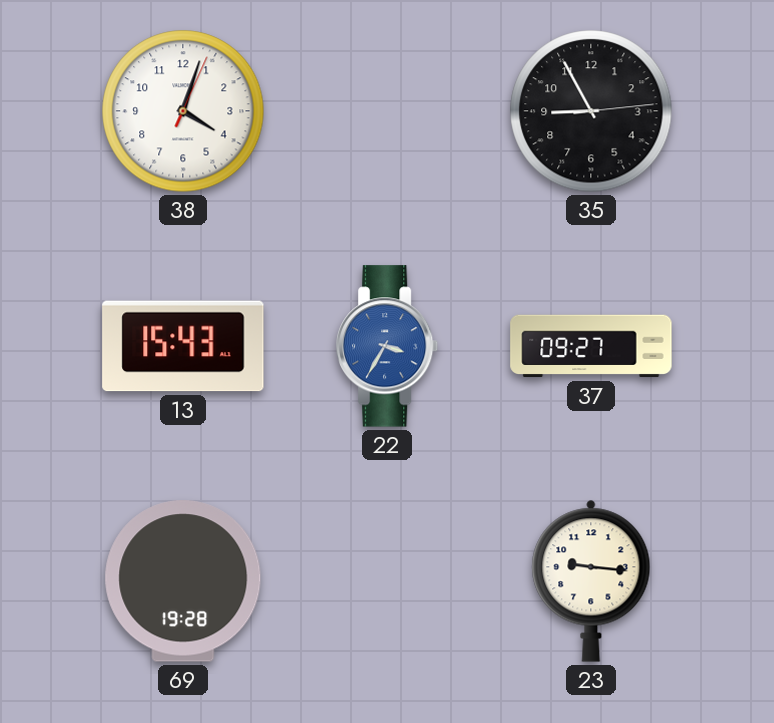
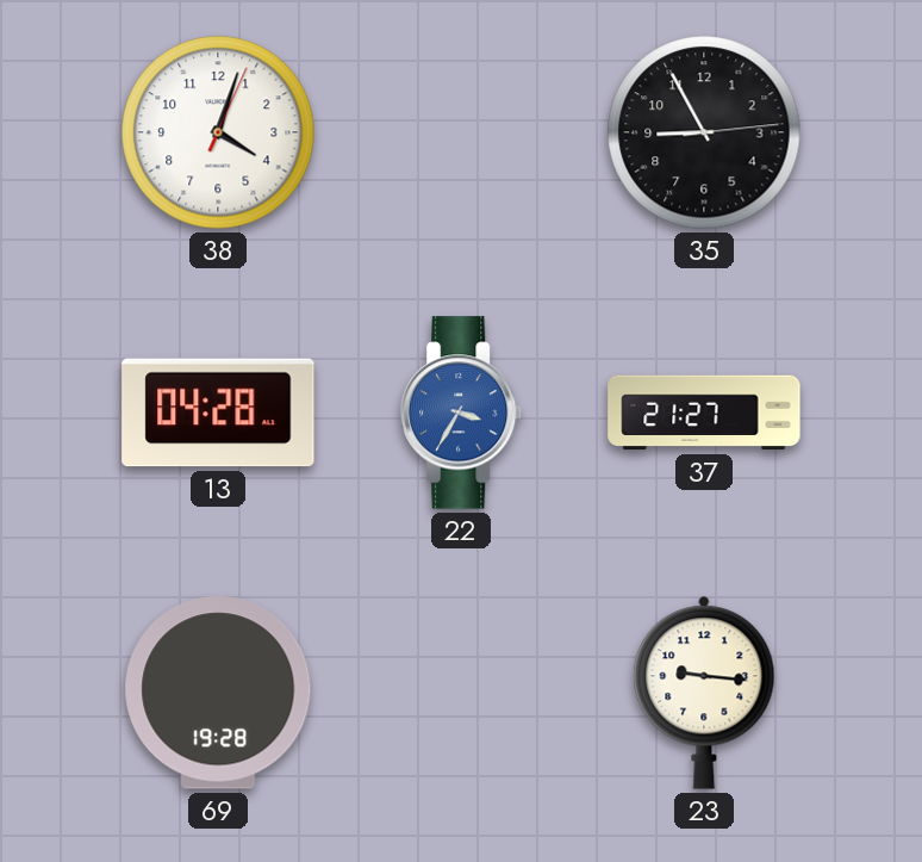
13: 15:43 -> 04:28
37: 09:27 -> 21:27
